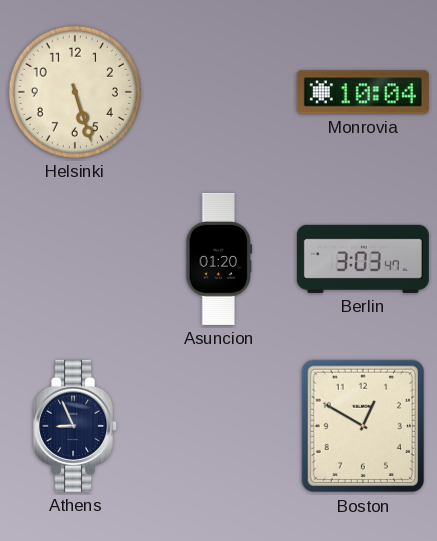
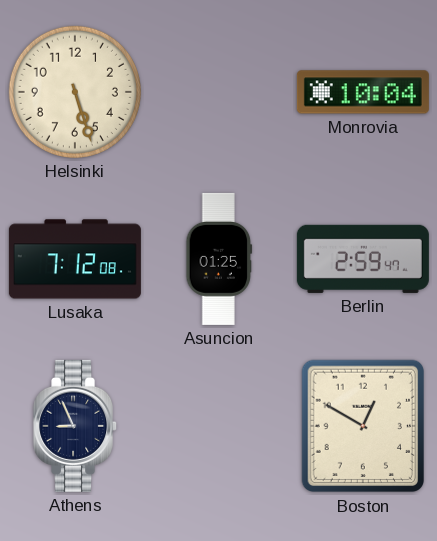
Lusaka: none -> 7:12
Asuncion: 01:20 -> 01:25
Berlin: 3:03 -> 2:59
